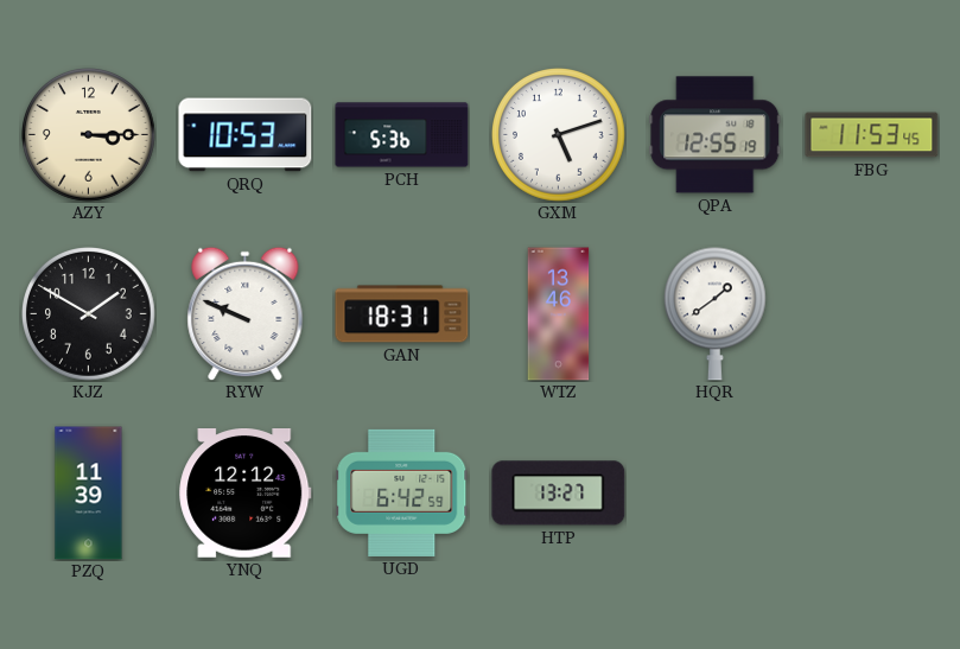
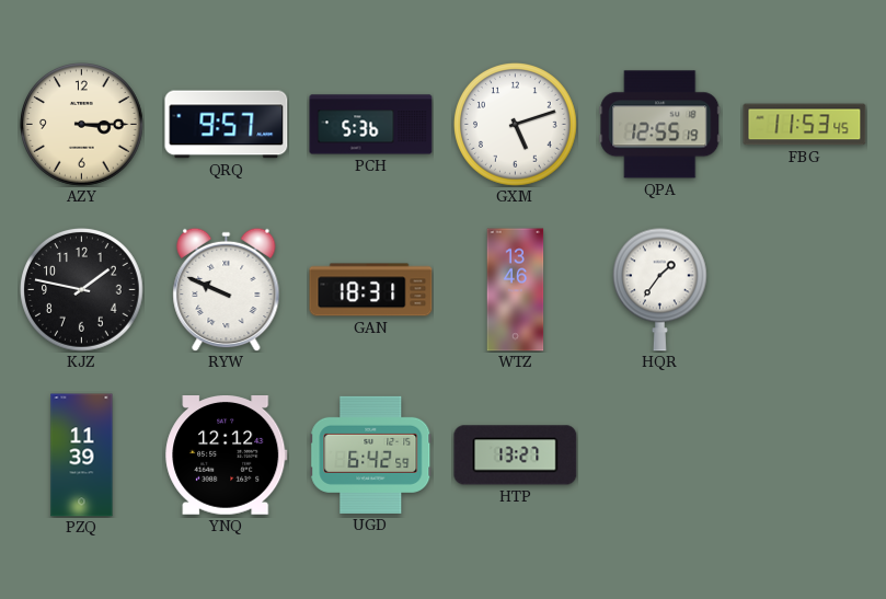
QRQ: 10:53 -> 9:57
KJZ: 1:50 -> 1:47
HQR: 1:39 -> 1:36
